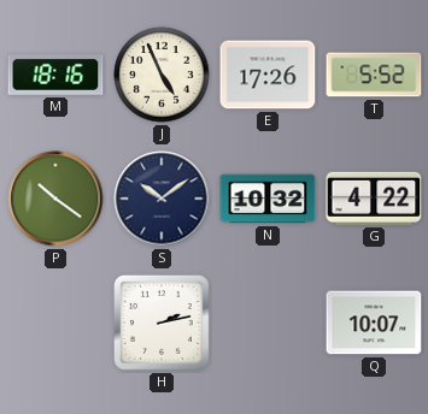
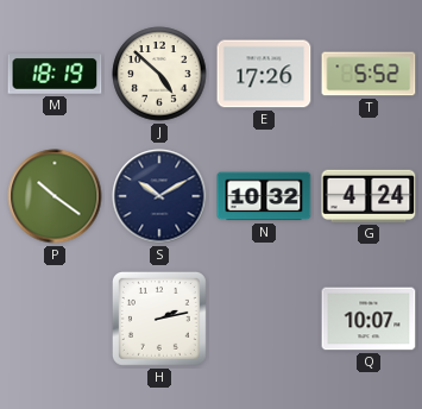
M: 18:16 -> 18:19
J: 4:56 -> 4:52
S: 10:09 -> 10:10
G: 4:22 -> 4:24
